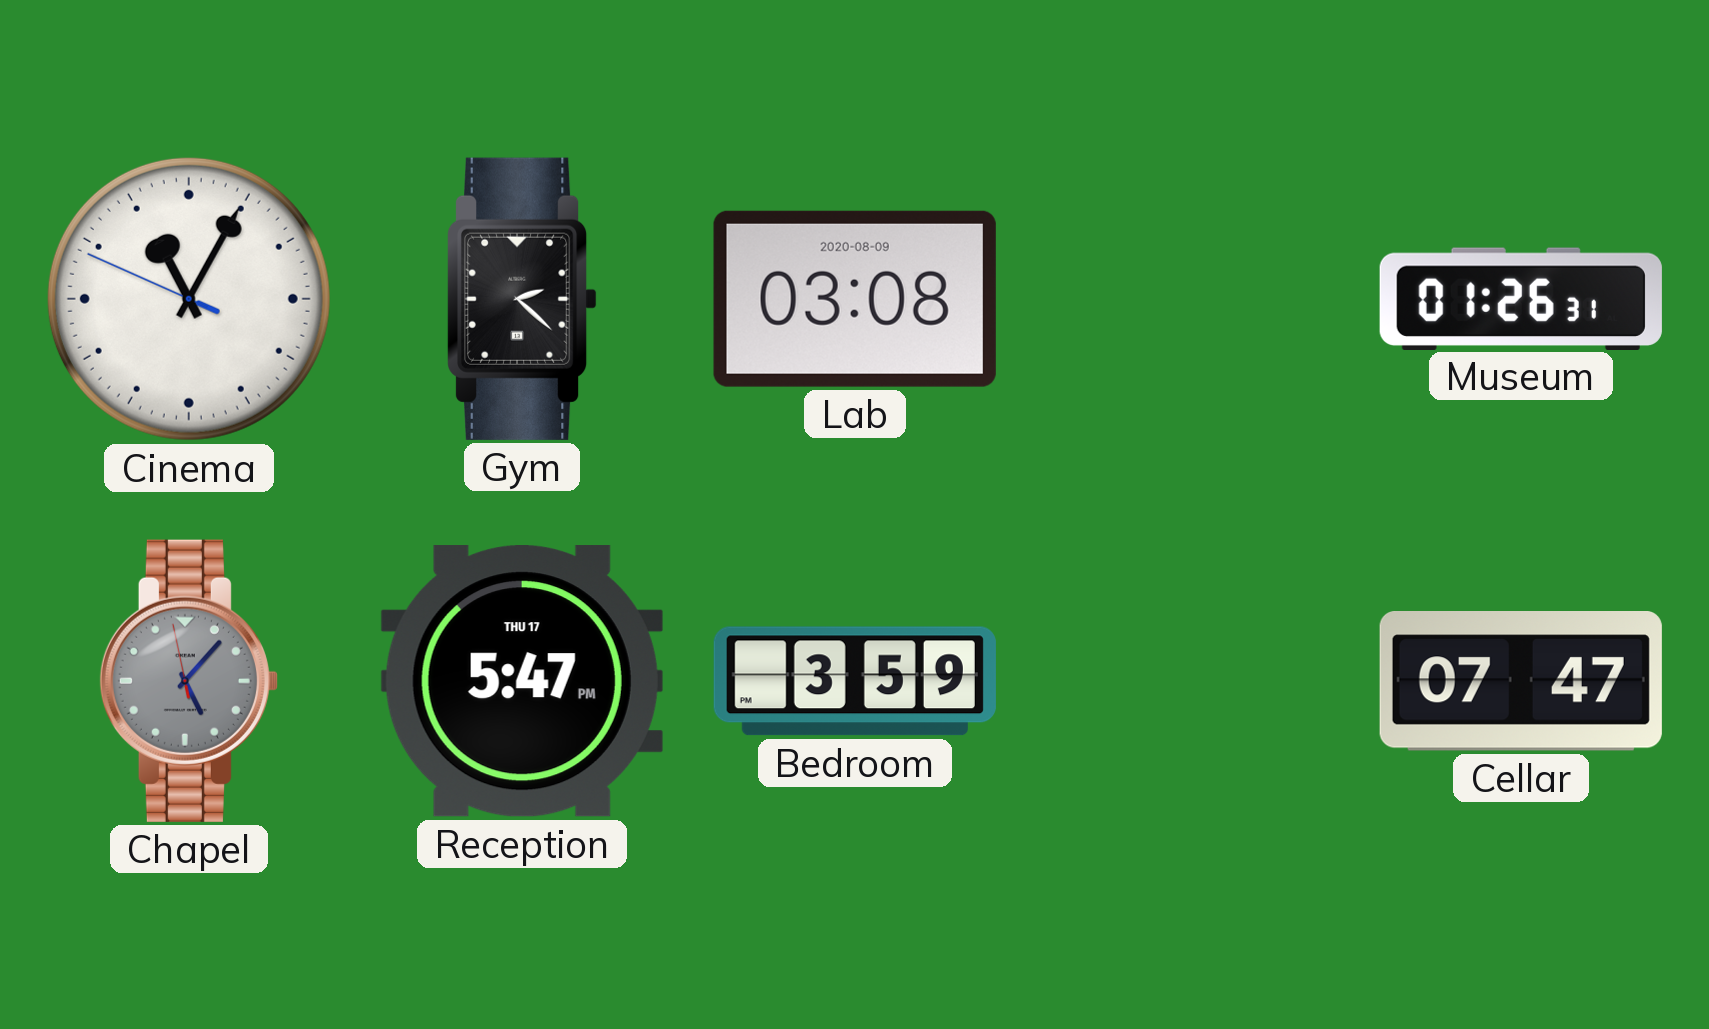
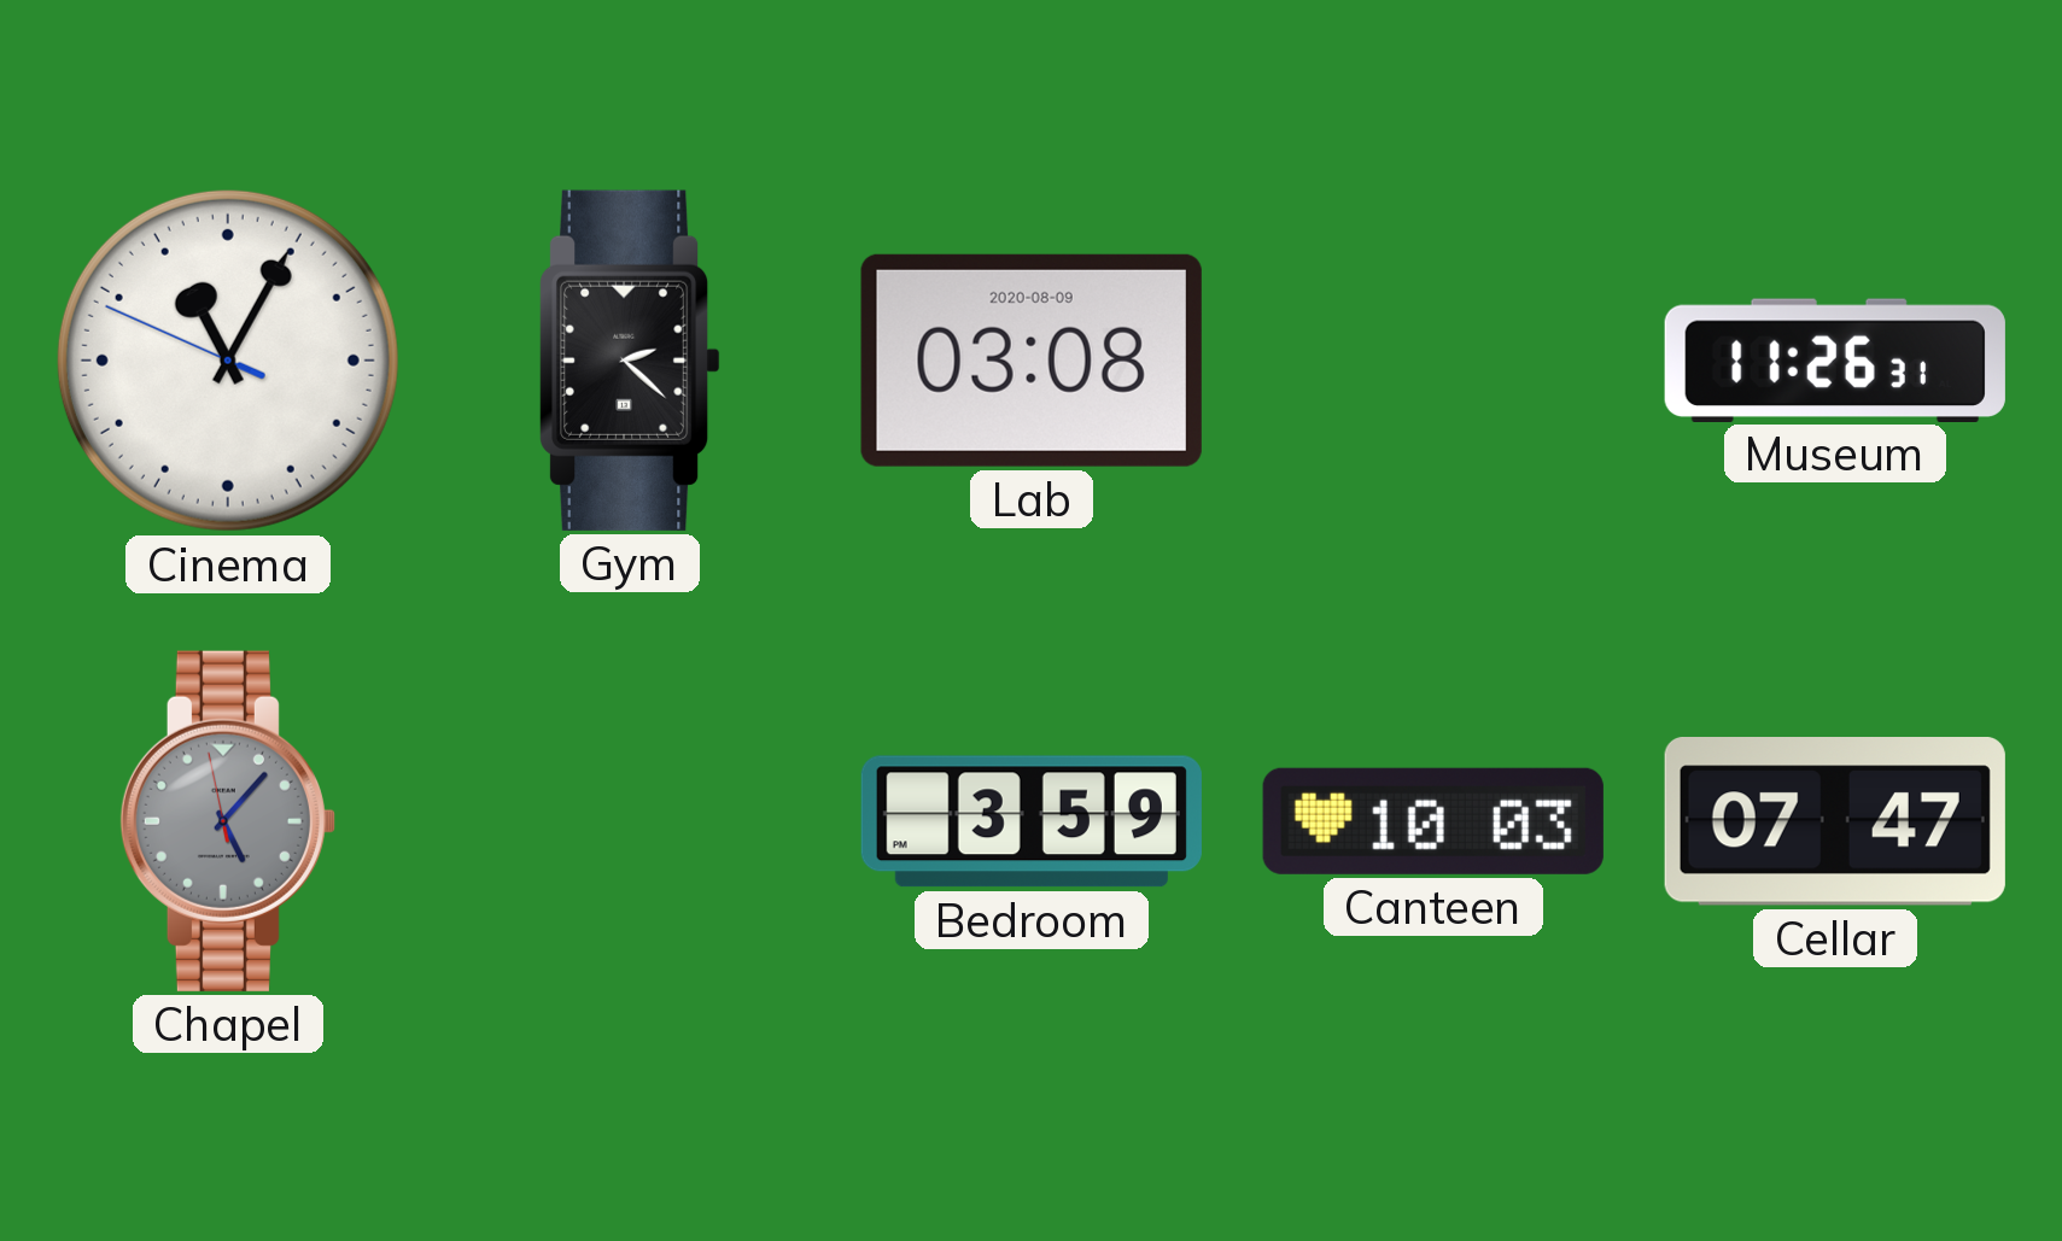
Museum: 01:26 -> 11:26
Reception: 5:47 -> none
Canteen: none -> 10:03
